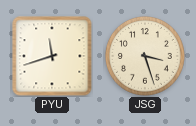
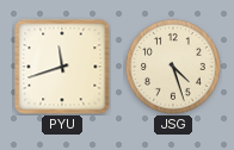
JSG: 3:27 -> 4:27
